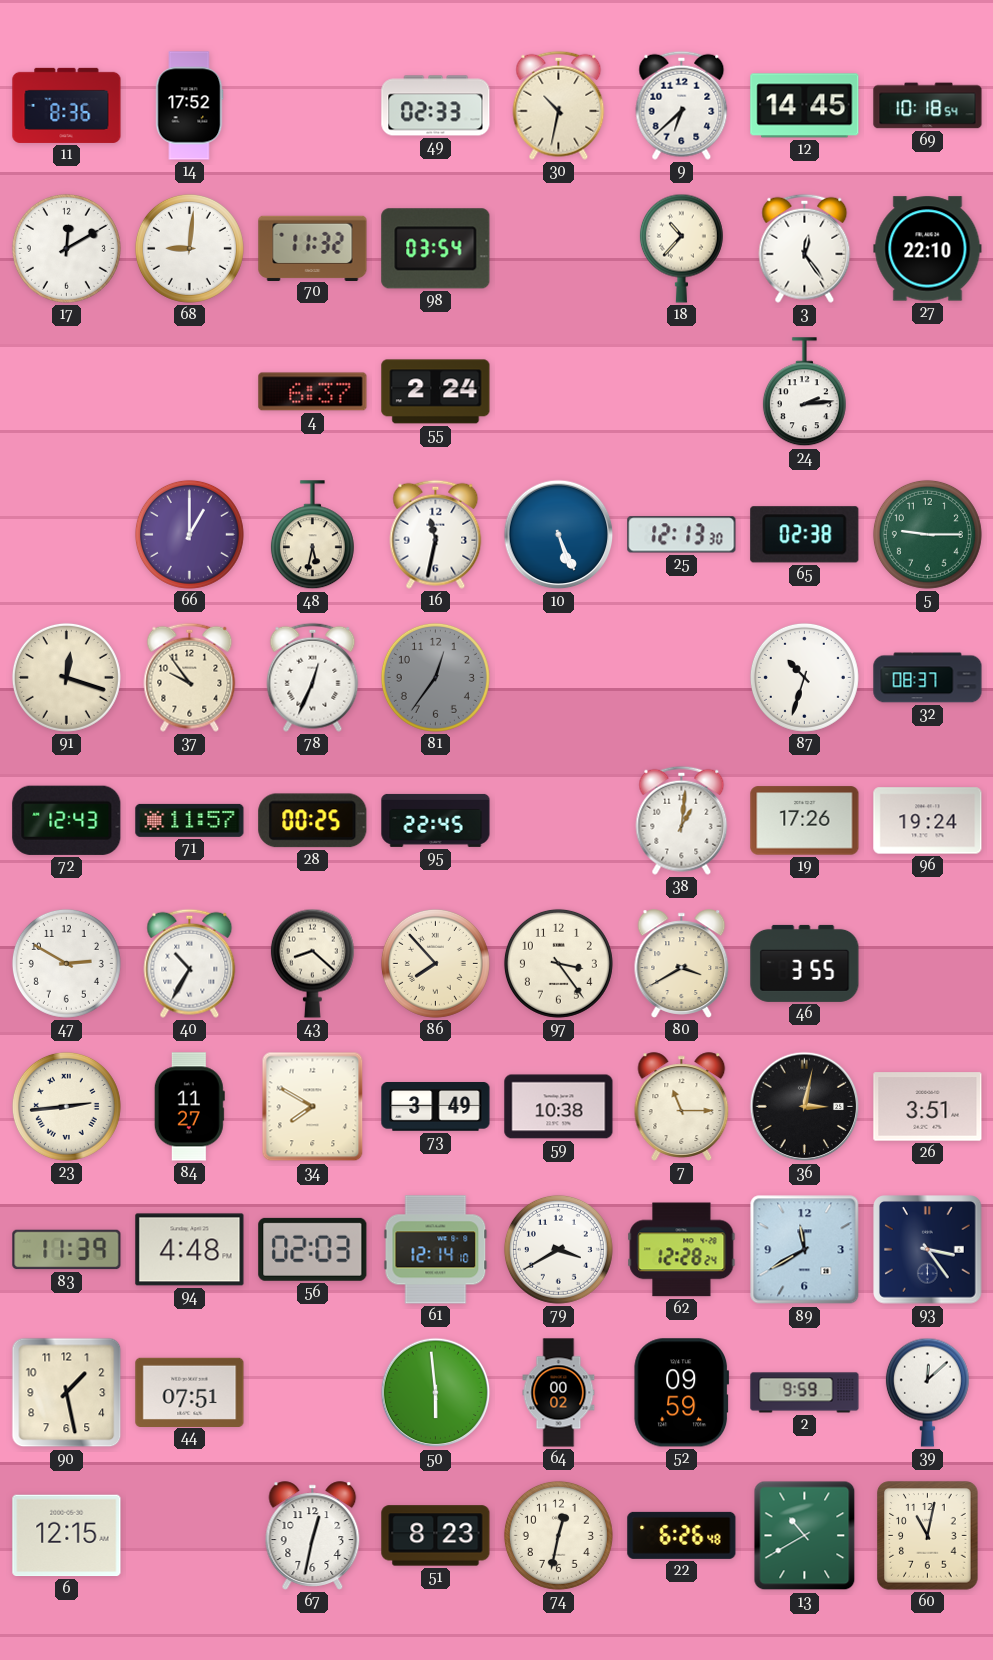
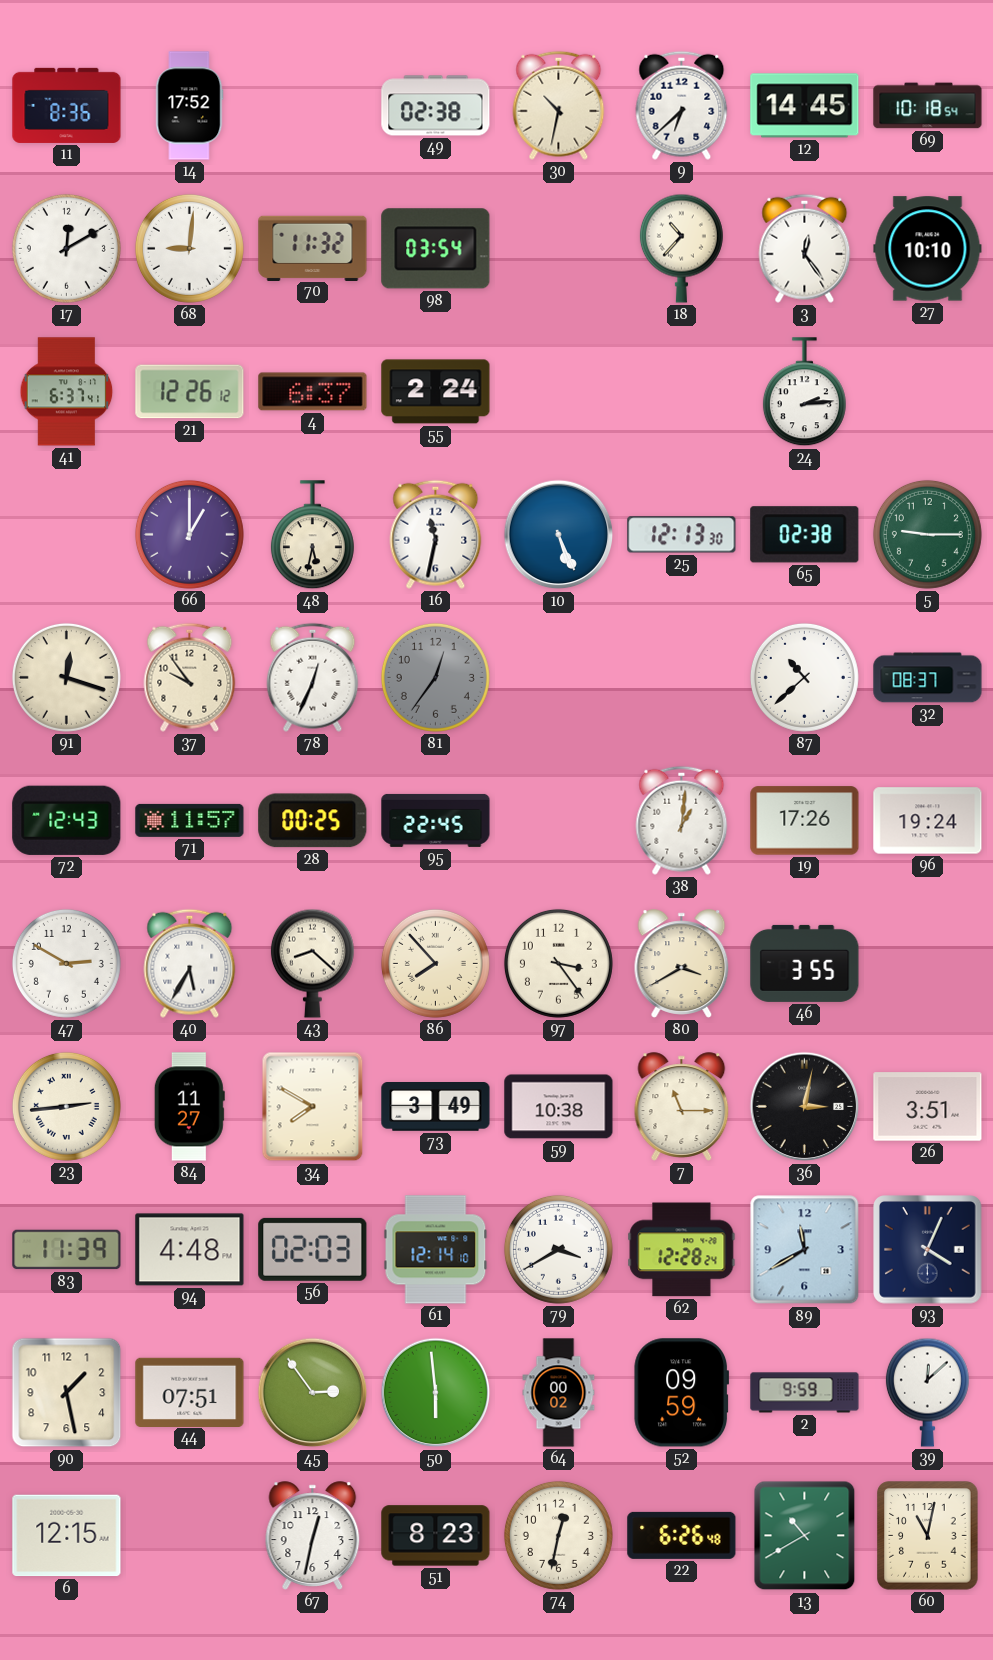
49: 02:33 -> 02:38
27: 22:10 -> 10:10
41: none -> 6:37
21: none -> 12:26
87: 10:33 -> 10:38
40: 10:35 -> 5:35
93: 3:24 -> 4:04
45: none -> 2:54
